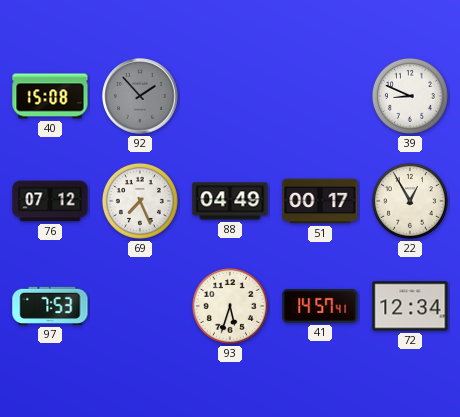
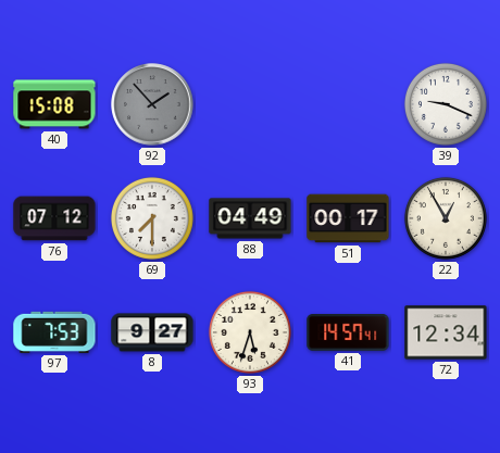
39: 8:49 -> 9:19
69: 7:26 -> 7:30
8: none -> 9:27
